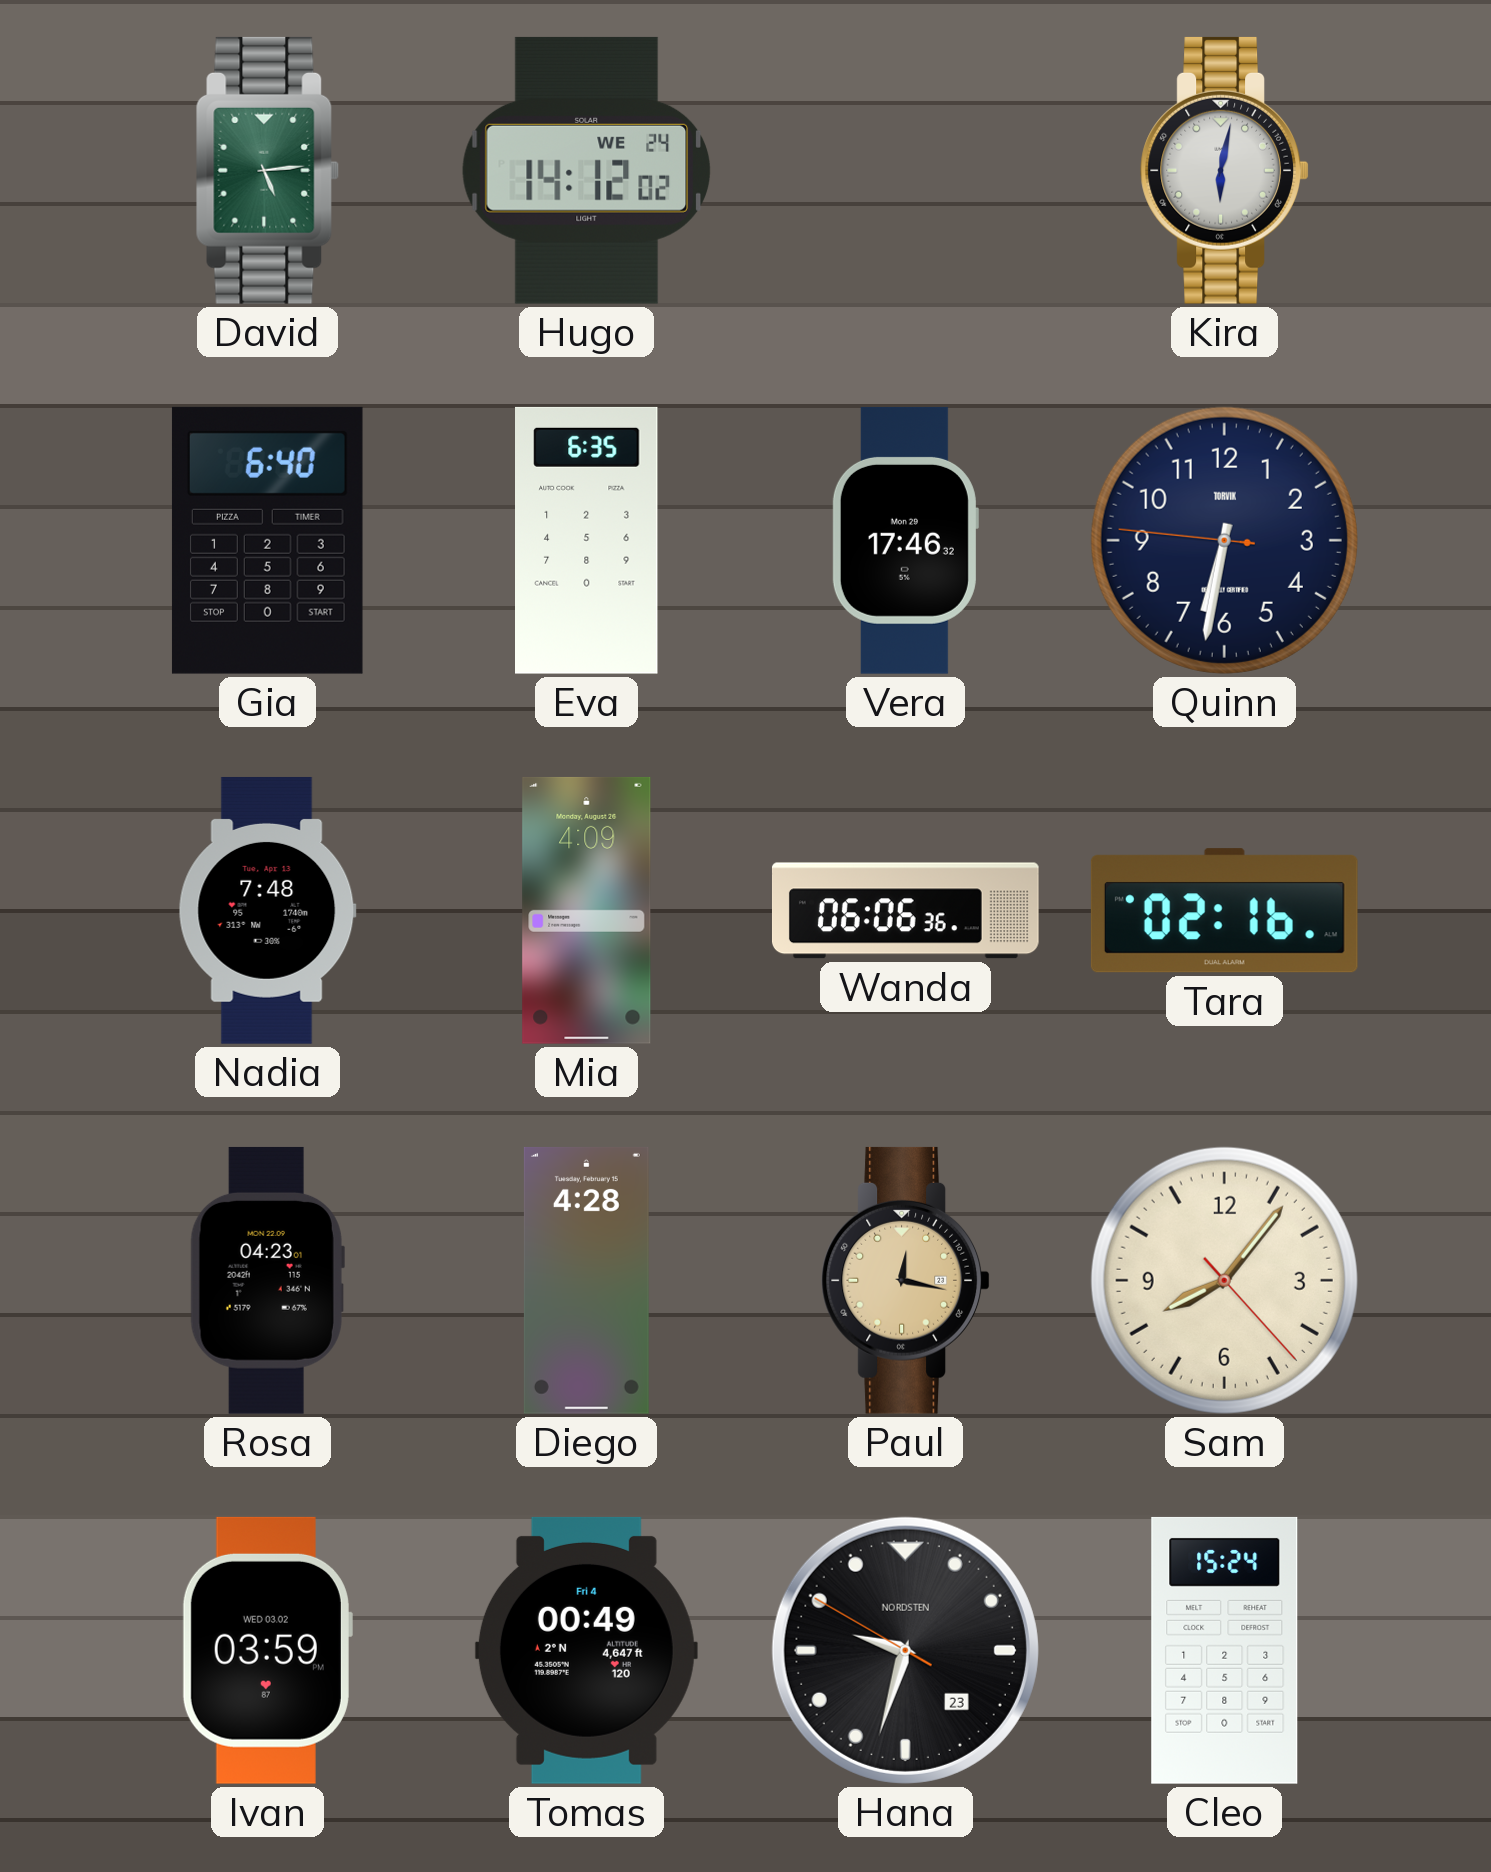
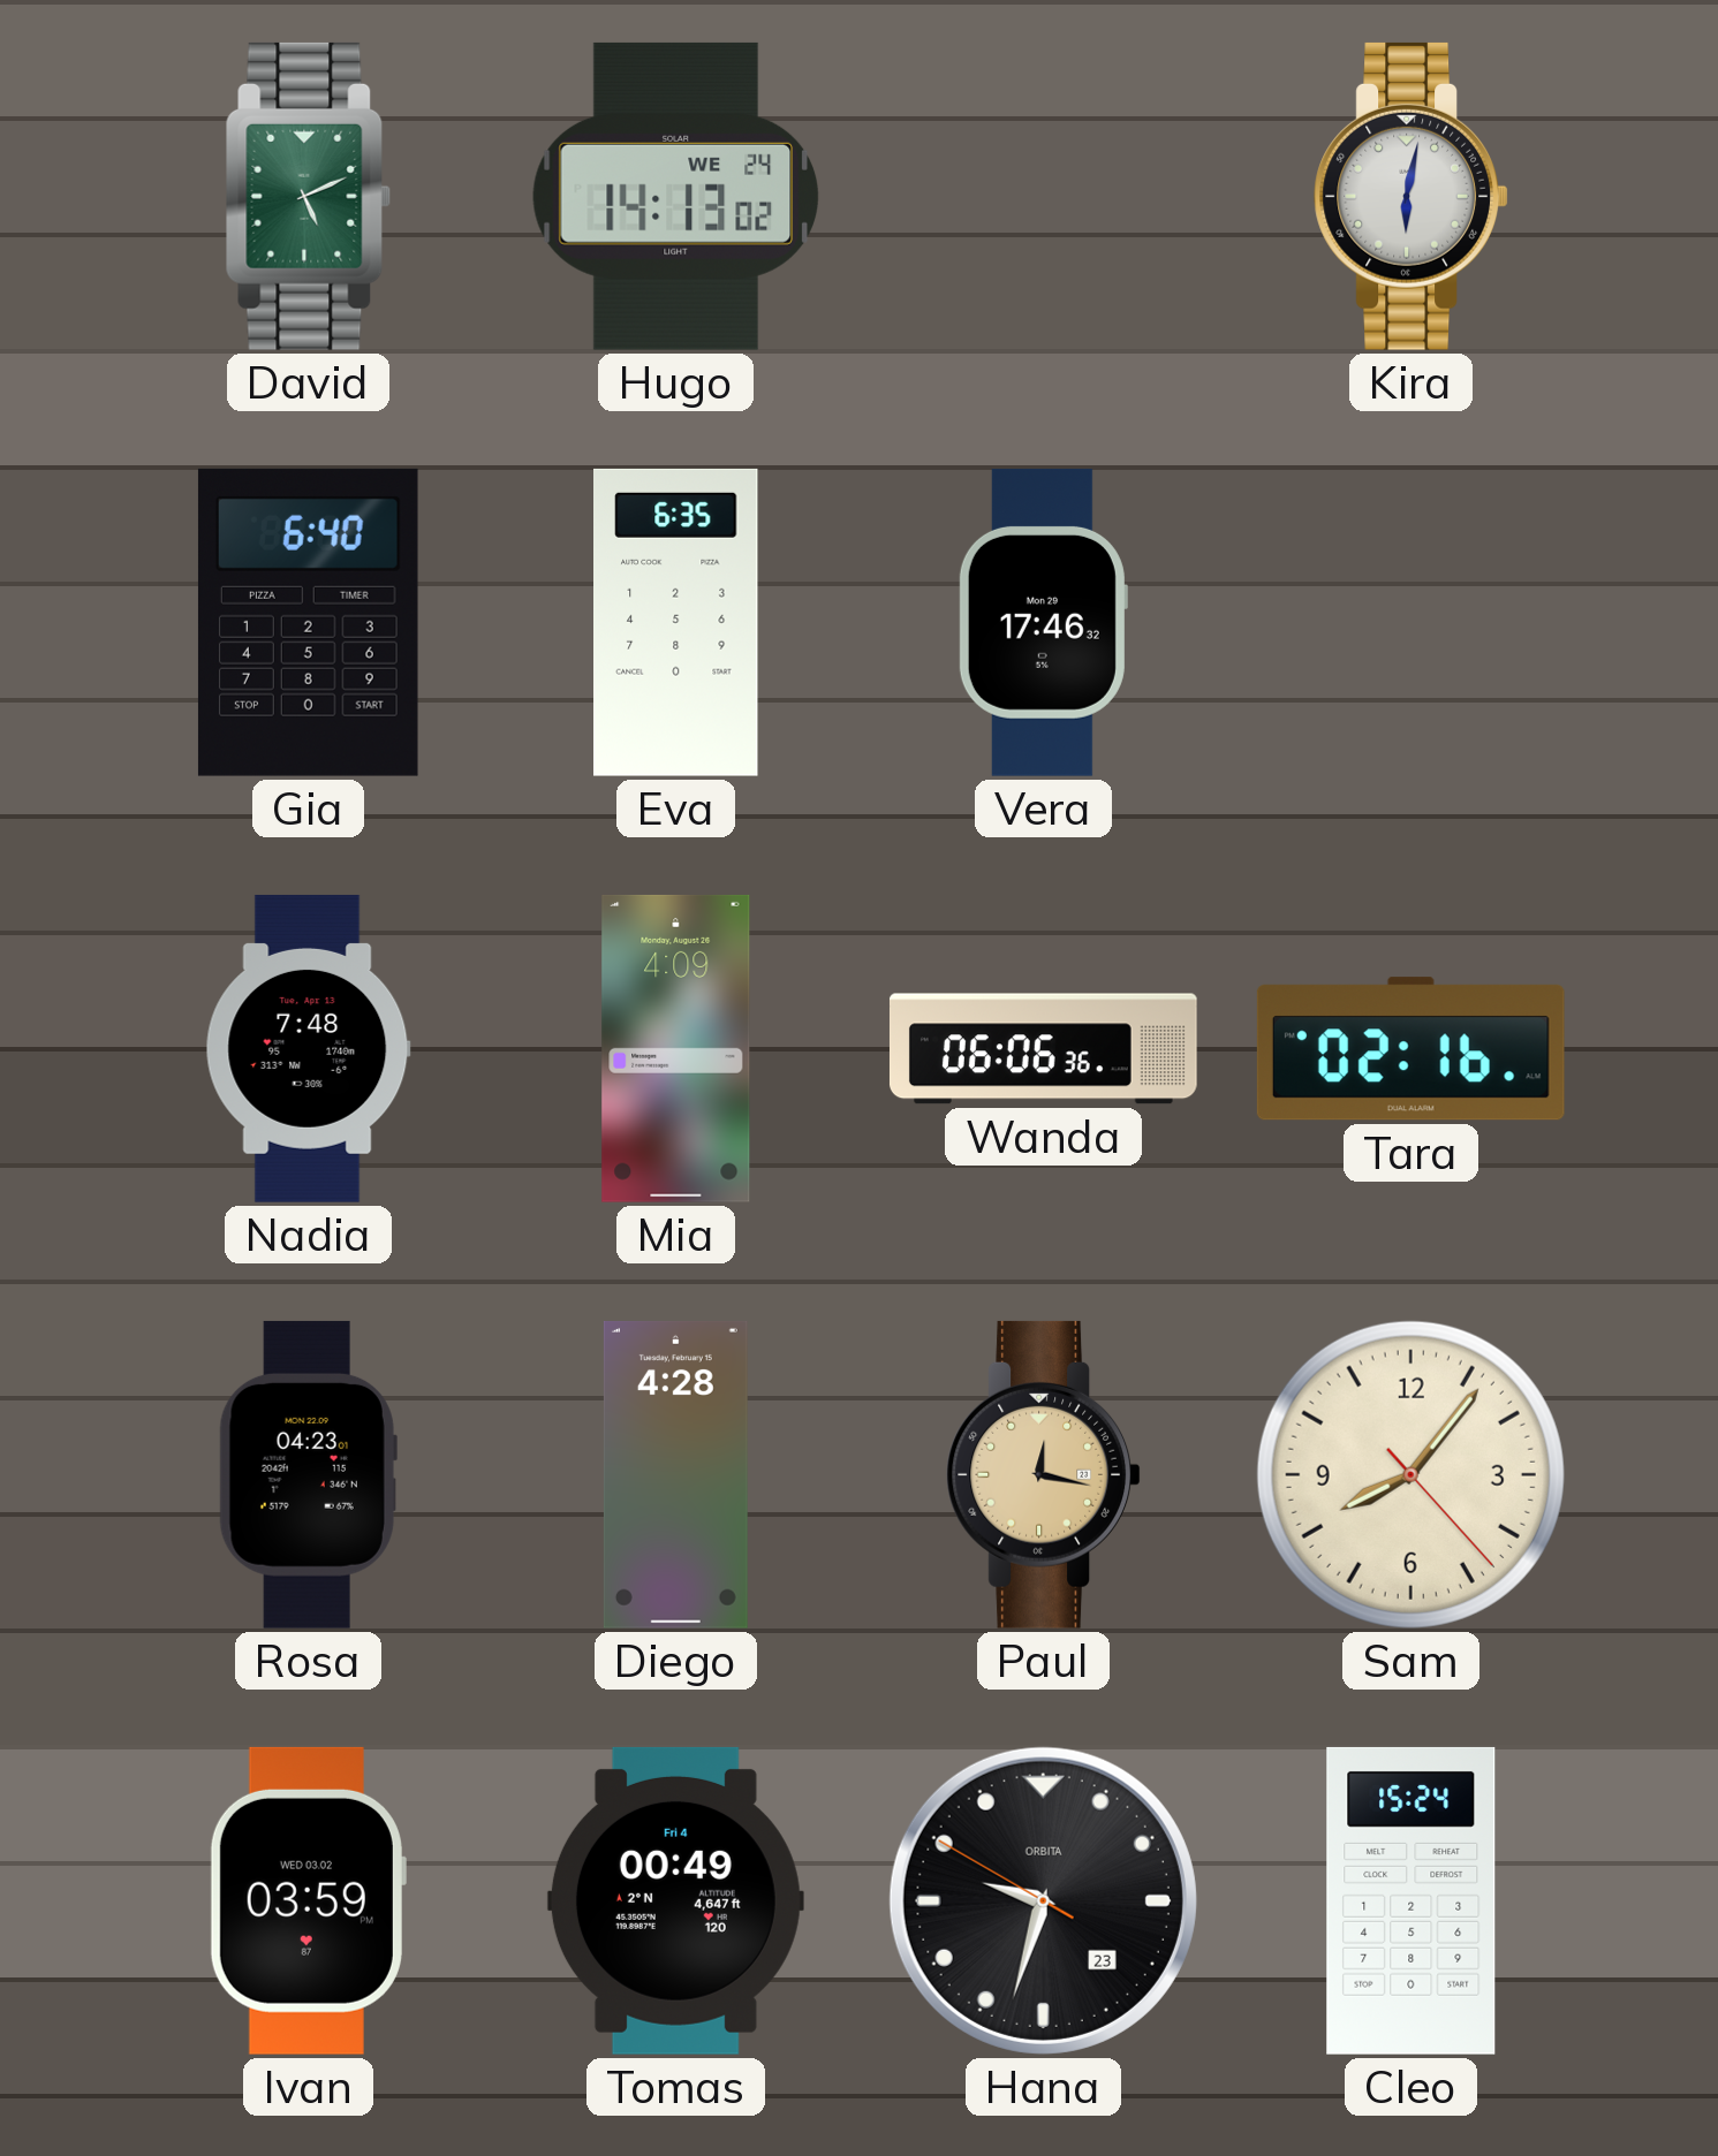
David: 5:14 -> 5:11
Hugo: 14:12 -> 14:13
Quinn: 6:31 -> none
Hana brand: NORDSTEN -> ORBITA
